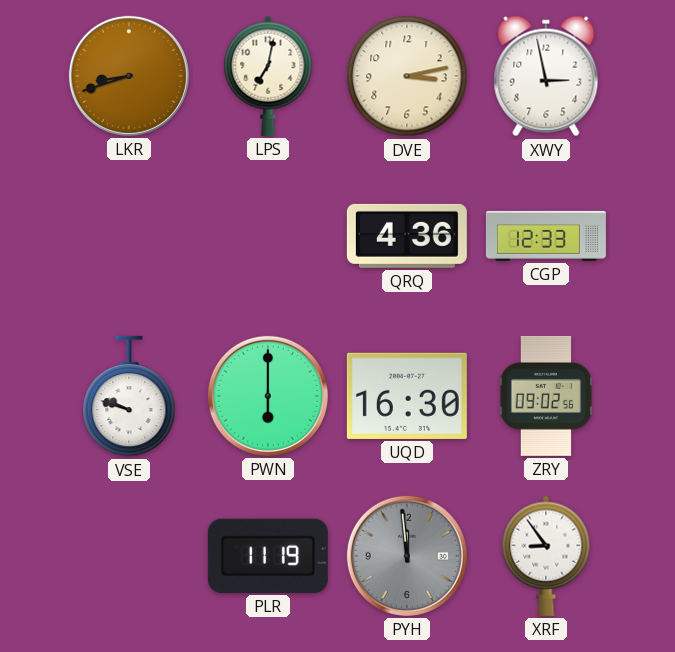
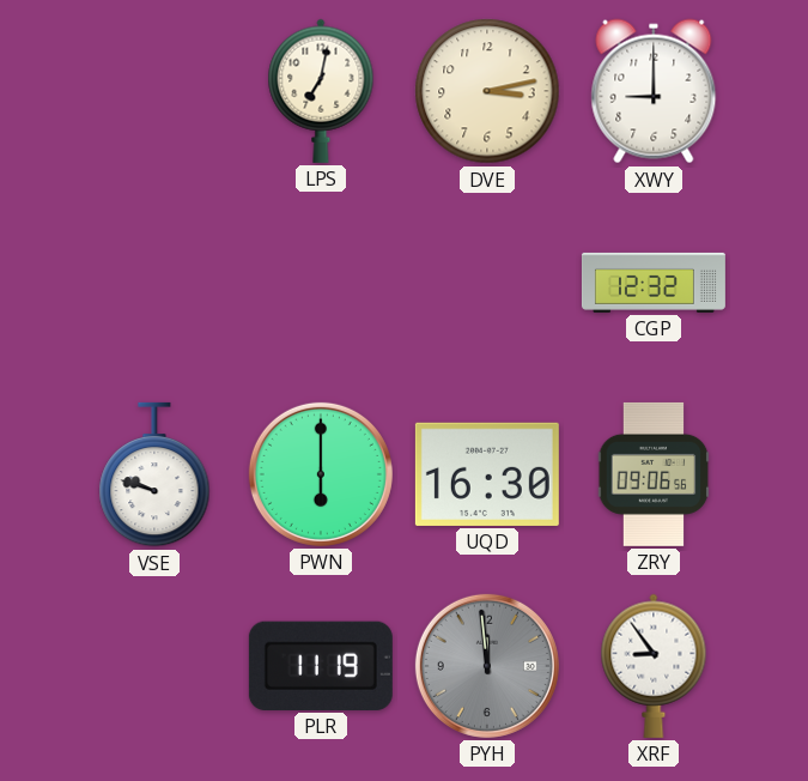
LKR: 8:42 -> none
XWY: 2:58 -> 9:00
QRQ: 4:36 -> none
CGP: 12:33 -> 12:32
ZRY: 09:02 -> 09:06
